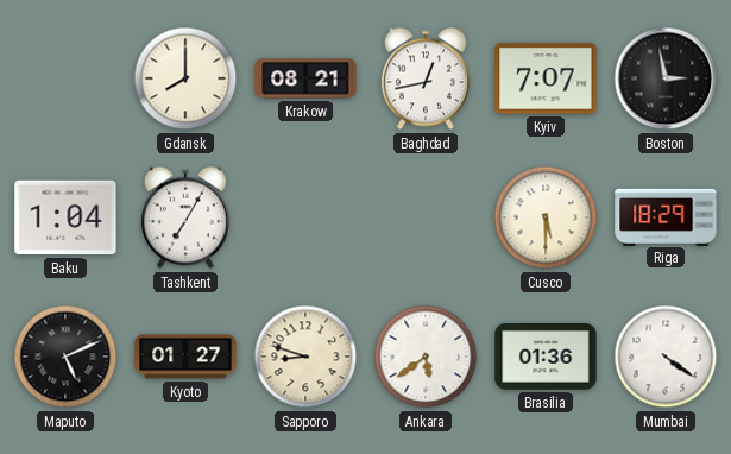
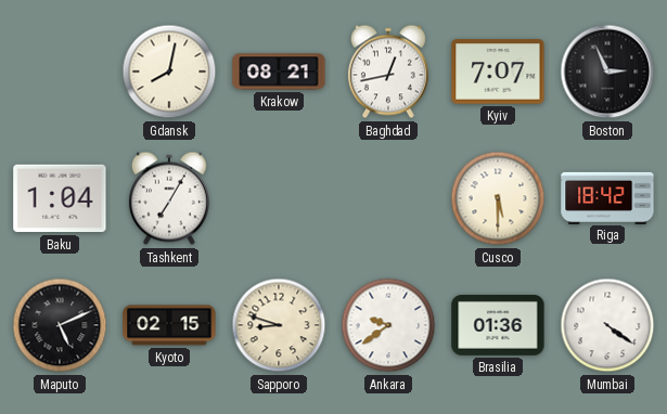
Gdansk: 8:00 -> 8:02
Boston: 2:58 -> 2:56
Riga: 18:29 -> 18:42
Kyoto: 01:27 -> 02:15
Ankara: 5:39 -> 9:39
